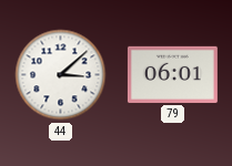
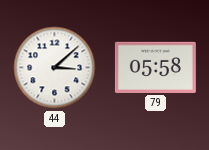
79: 06:01 -> 05:58
